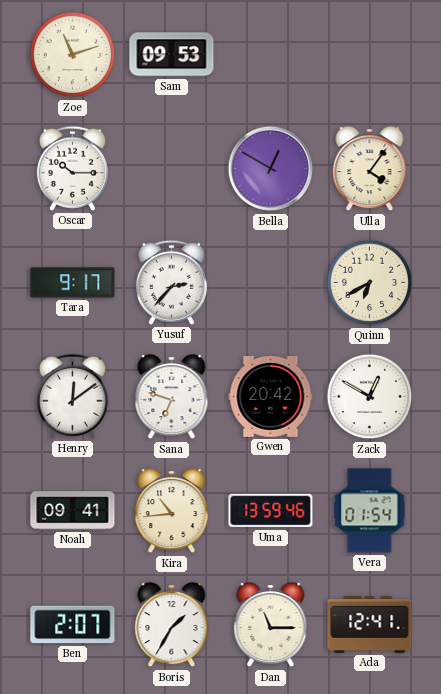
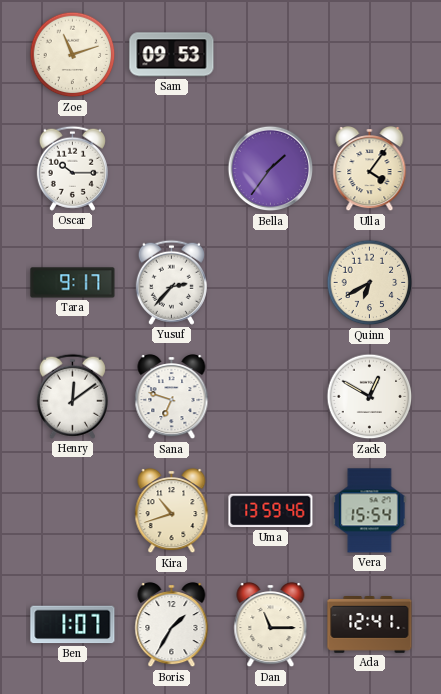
Bella: 12:50 -> 1:36
Gwen: 20:42 -> none
Noah: 09:41 -> none
Kira: 10:44 -> 10:42
Vera: 01:54 -> 15:54
Ben: 2:07 -> 1:07
